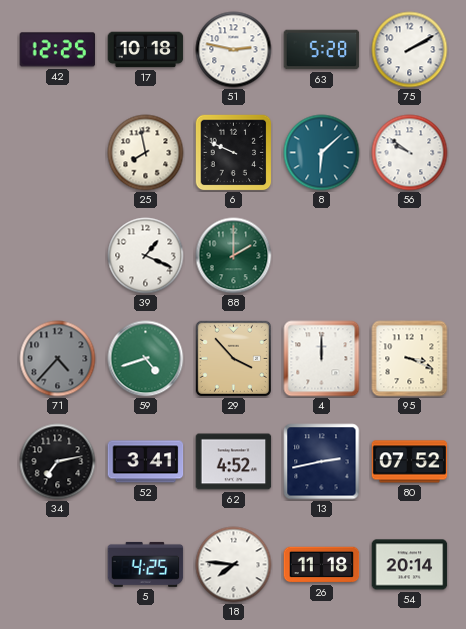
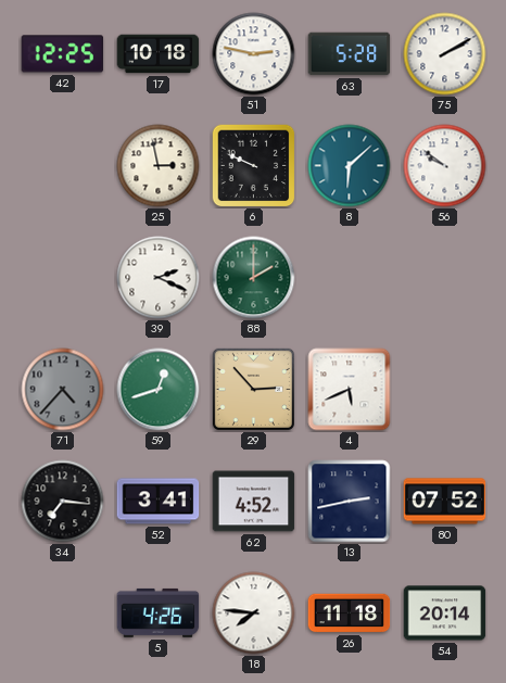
25: 7:58 -> 2:58
39: 1:19 -> 2:19
59: 4:42 -> 12:42
29: 3:53 -> 2:53
4: 12:00 -> 5:41
95: 3:19 -> none
34: 7:13 -> 7:16
5: 4:25 -> 4:26
